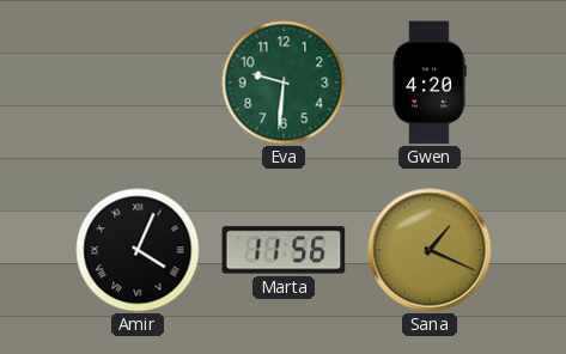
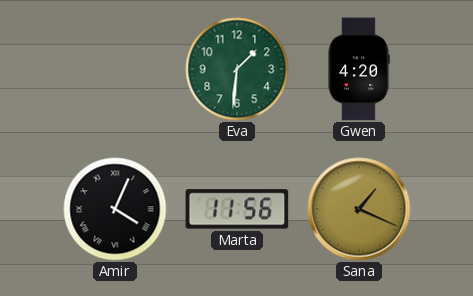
Eva: 9:31 -> 1:31
